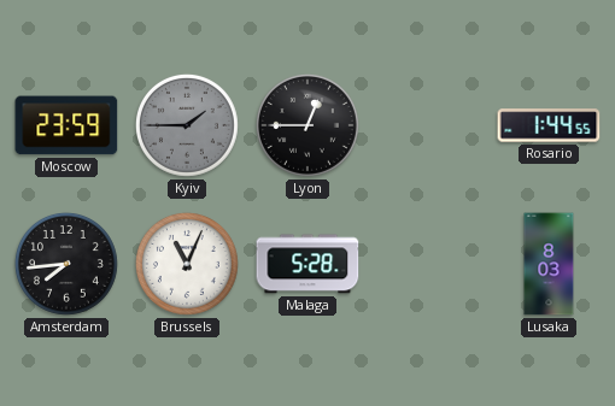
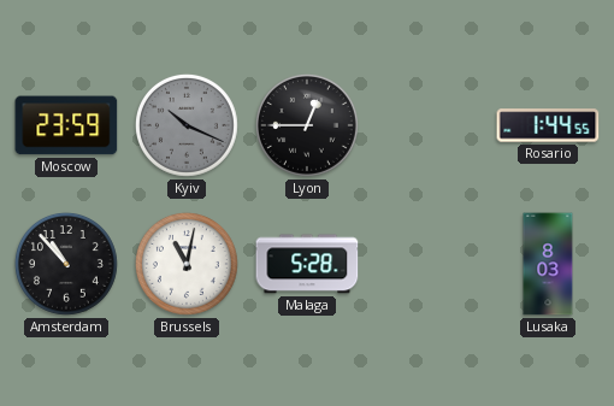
Kyiv: 1:45 -> 10:19
Amsterdam: 7:44 -> 10:53
Brussels: 11:04 -> 11:02
